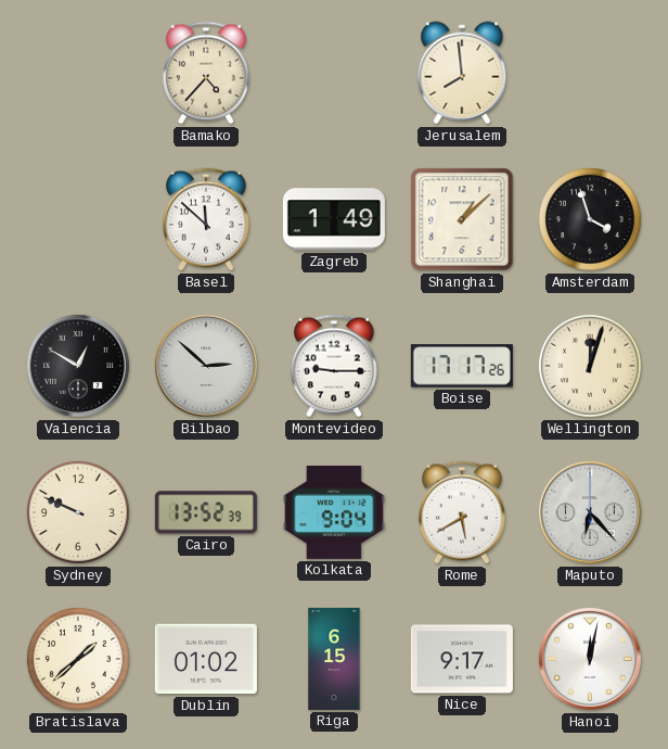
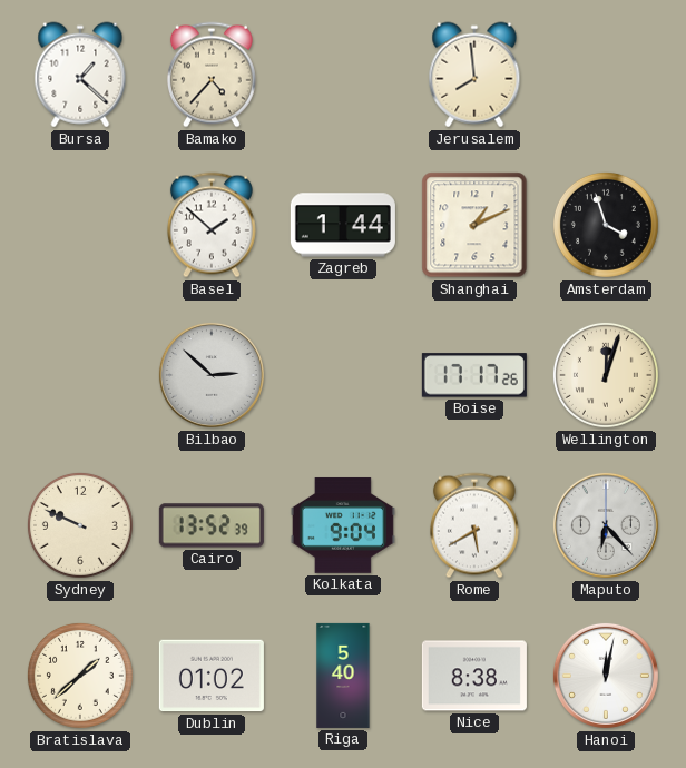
Bursa: none -> 1:22
Basel: 11:52 -> 1:52
Zagreb: 1:49 -> 1:44
Shanghai: 1:08 -> 1:11
Valencia: 12:50 -> none
Montevideo: 9:15 -> none
Riga: 6:15 -> 5:40
Nice: 9:17 -> 8:38
